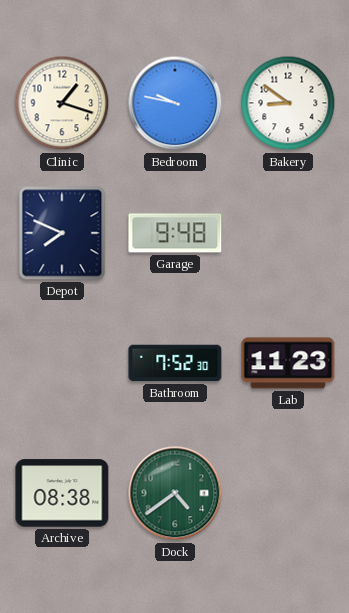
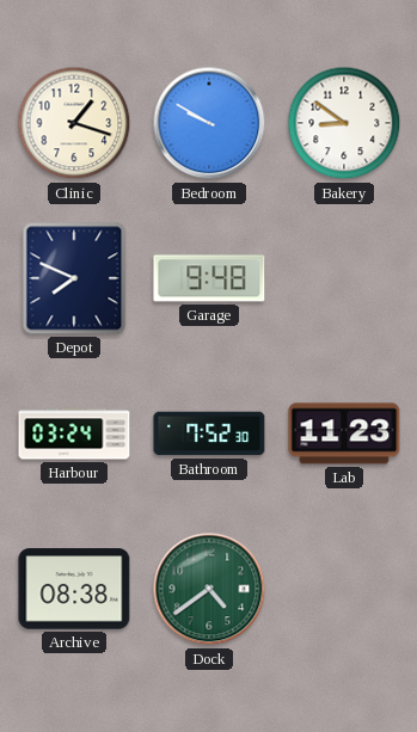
Bedroom: 9:47 -> 9:50
Harbour: none -> 03:24
